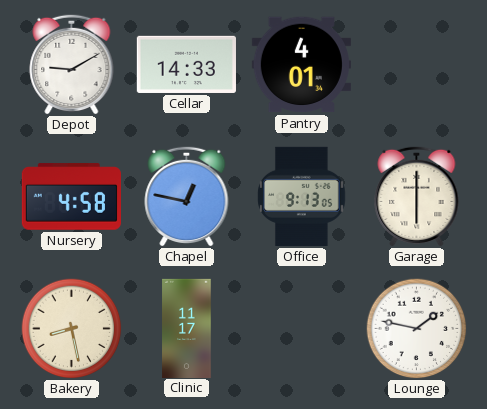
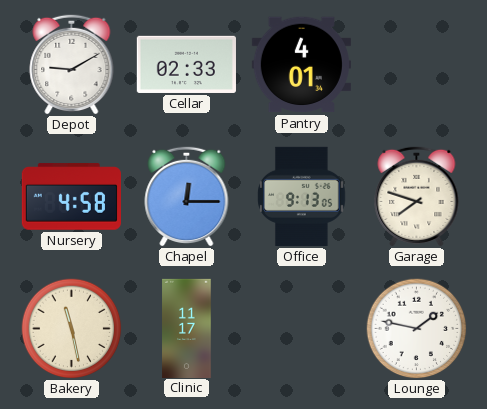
Cellar: 14:33 -> 02:33
Chapel: 12:47 -> 12:15
Garage: 6:00 -> 7:48
Bakery: 8:28 -> 11:28
